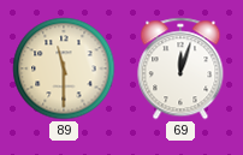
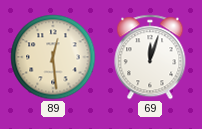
89: 11:30 -> 12:29
